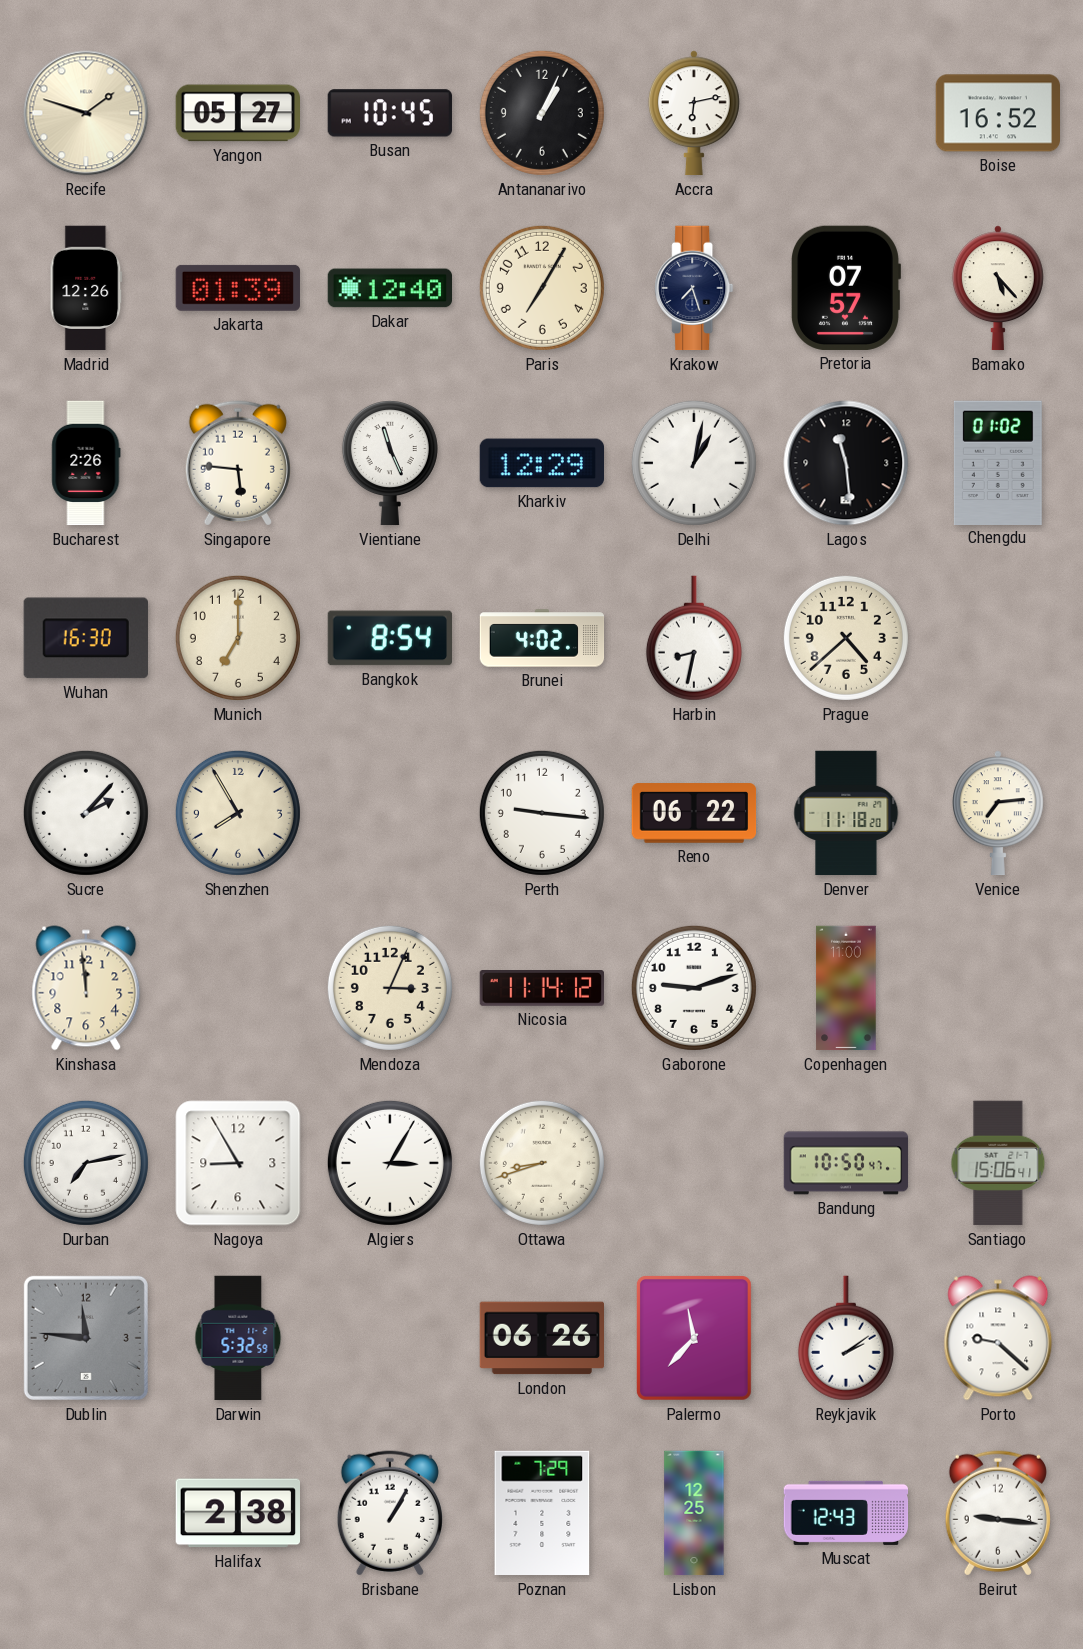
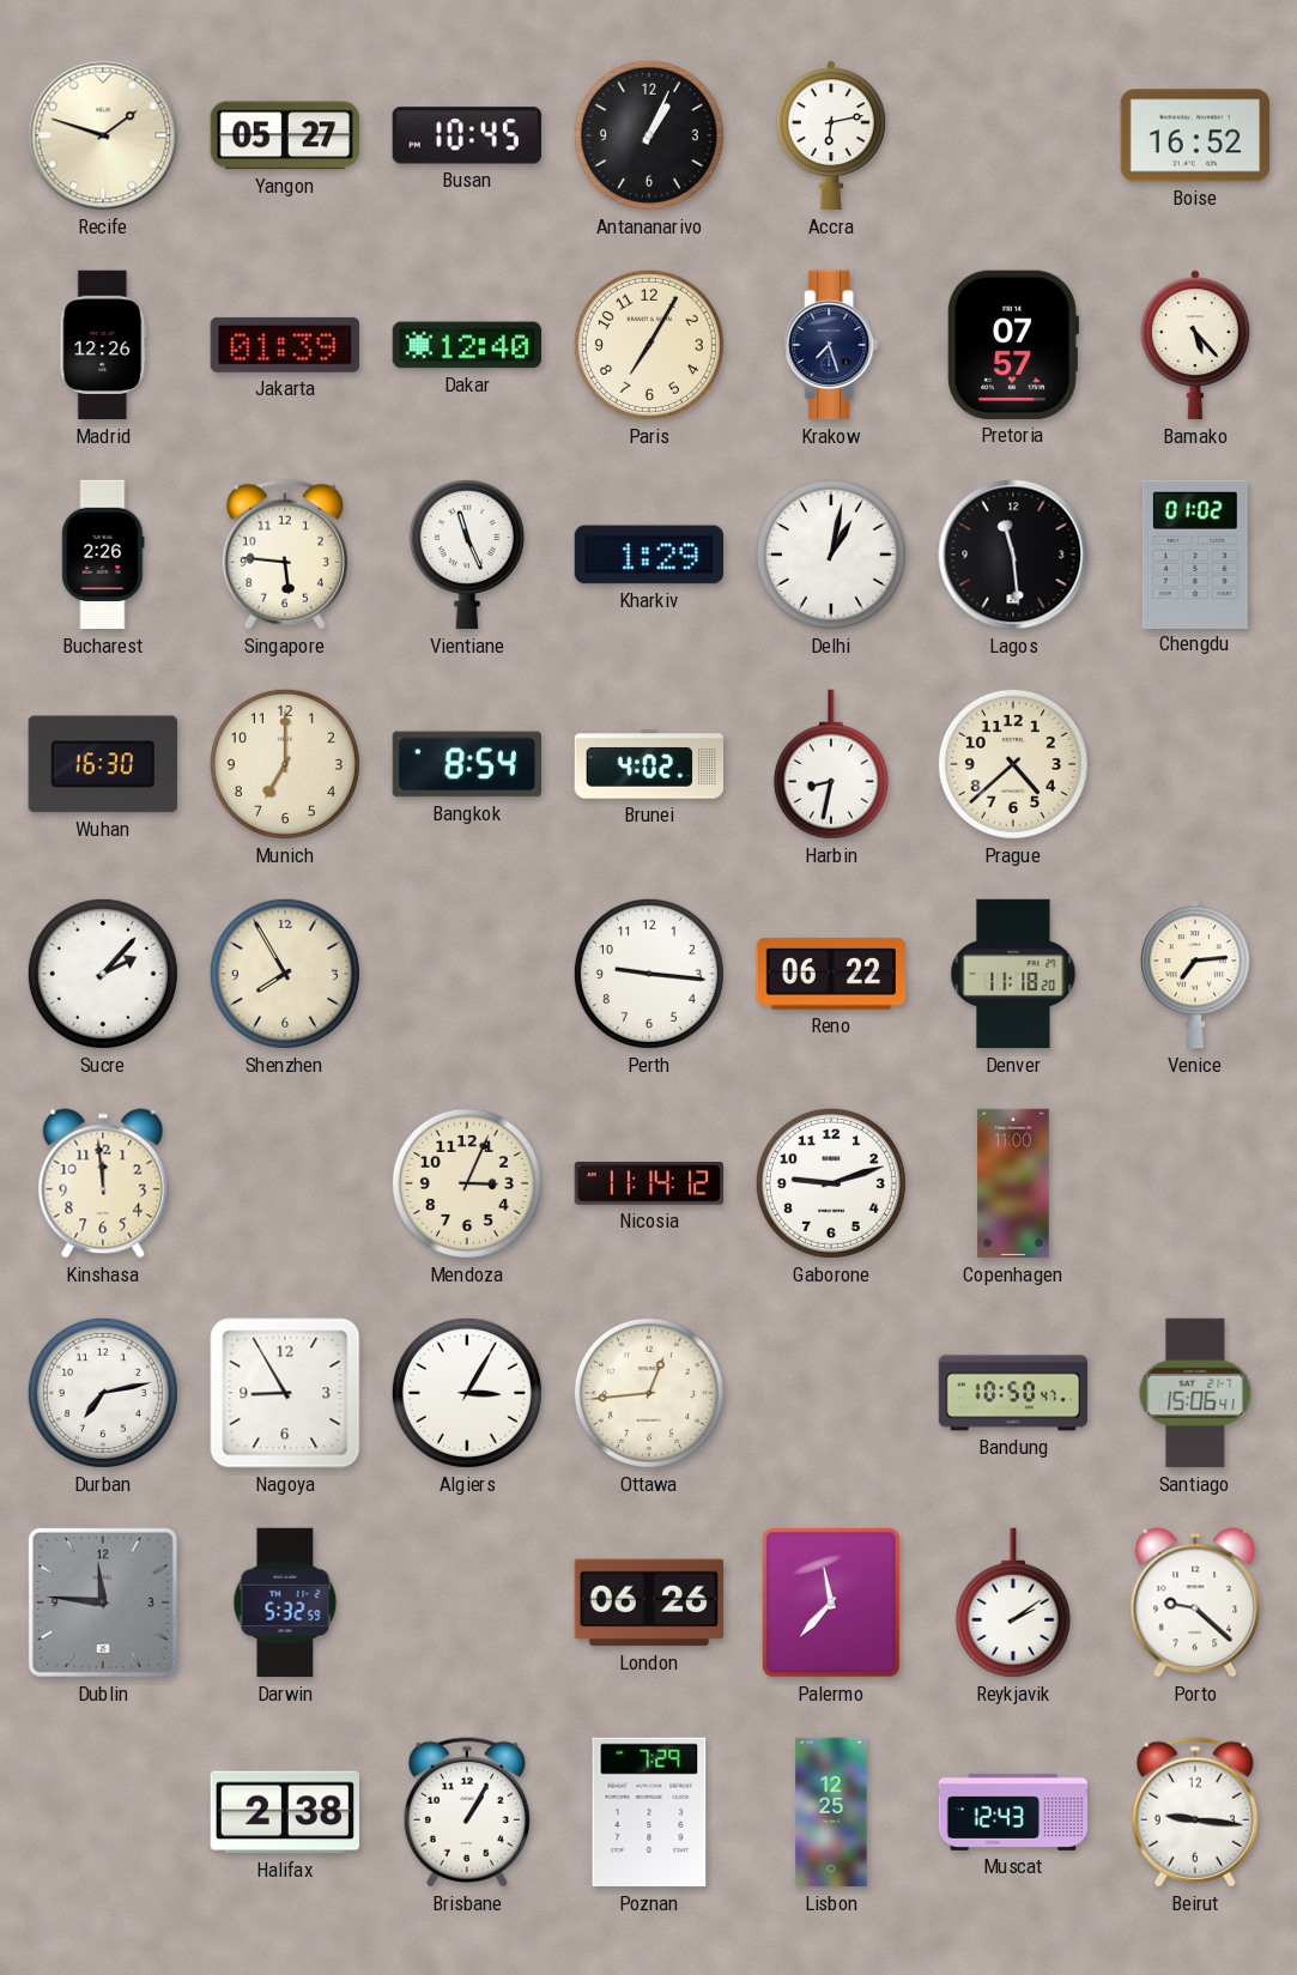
Kharkiv: 12:29 -> 1:29
Ottawa: 8:42 -> 12:44
